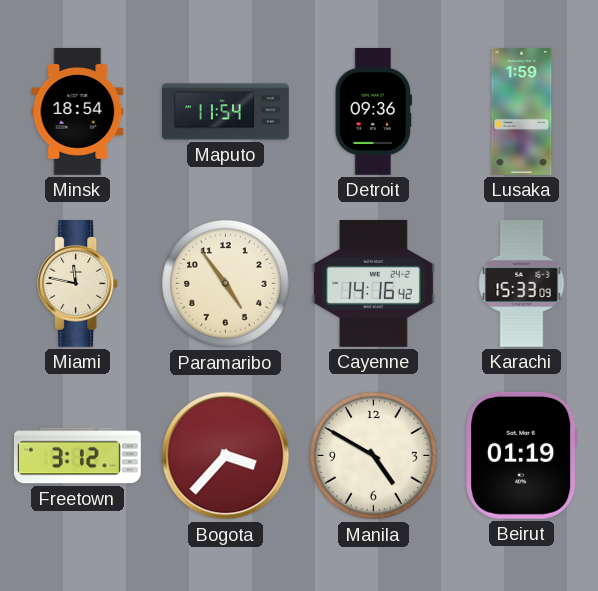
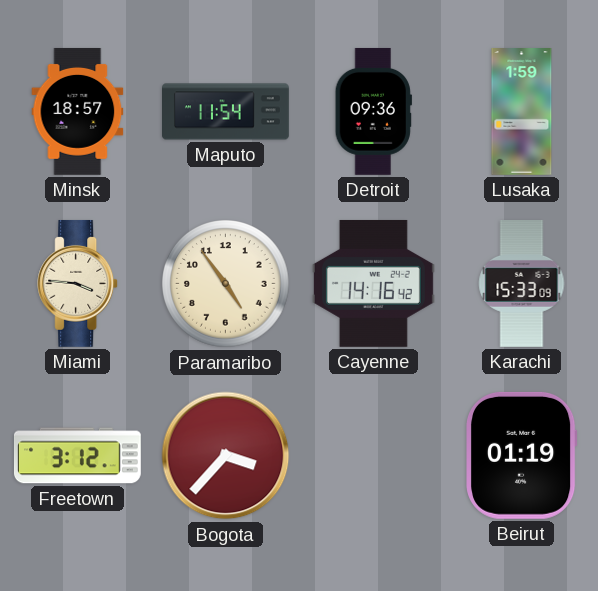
Minsk: 18:54 -> 18:57
Miami: 11:47 -> 3:46
Manila: 4:50 -> none
